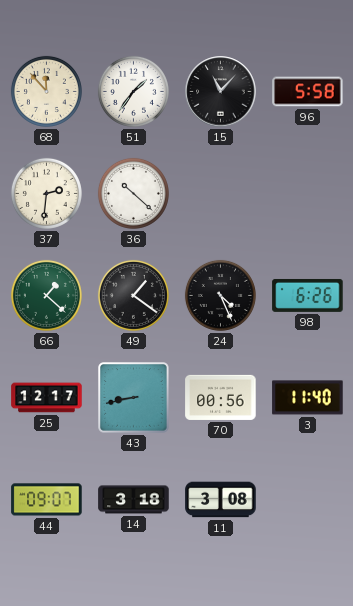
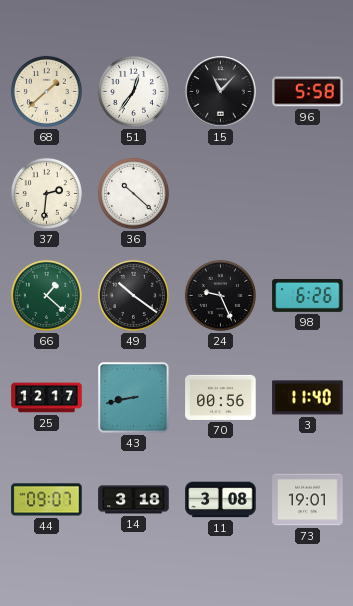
68: 11:53 -> 1:38
51: 1:36 -> 12:36
49: 1:21 -> 10:21
24: 4:26 -> 9:26
73: none -> 19:01
